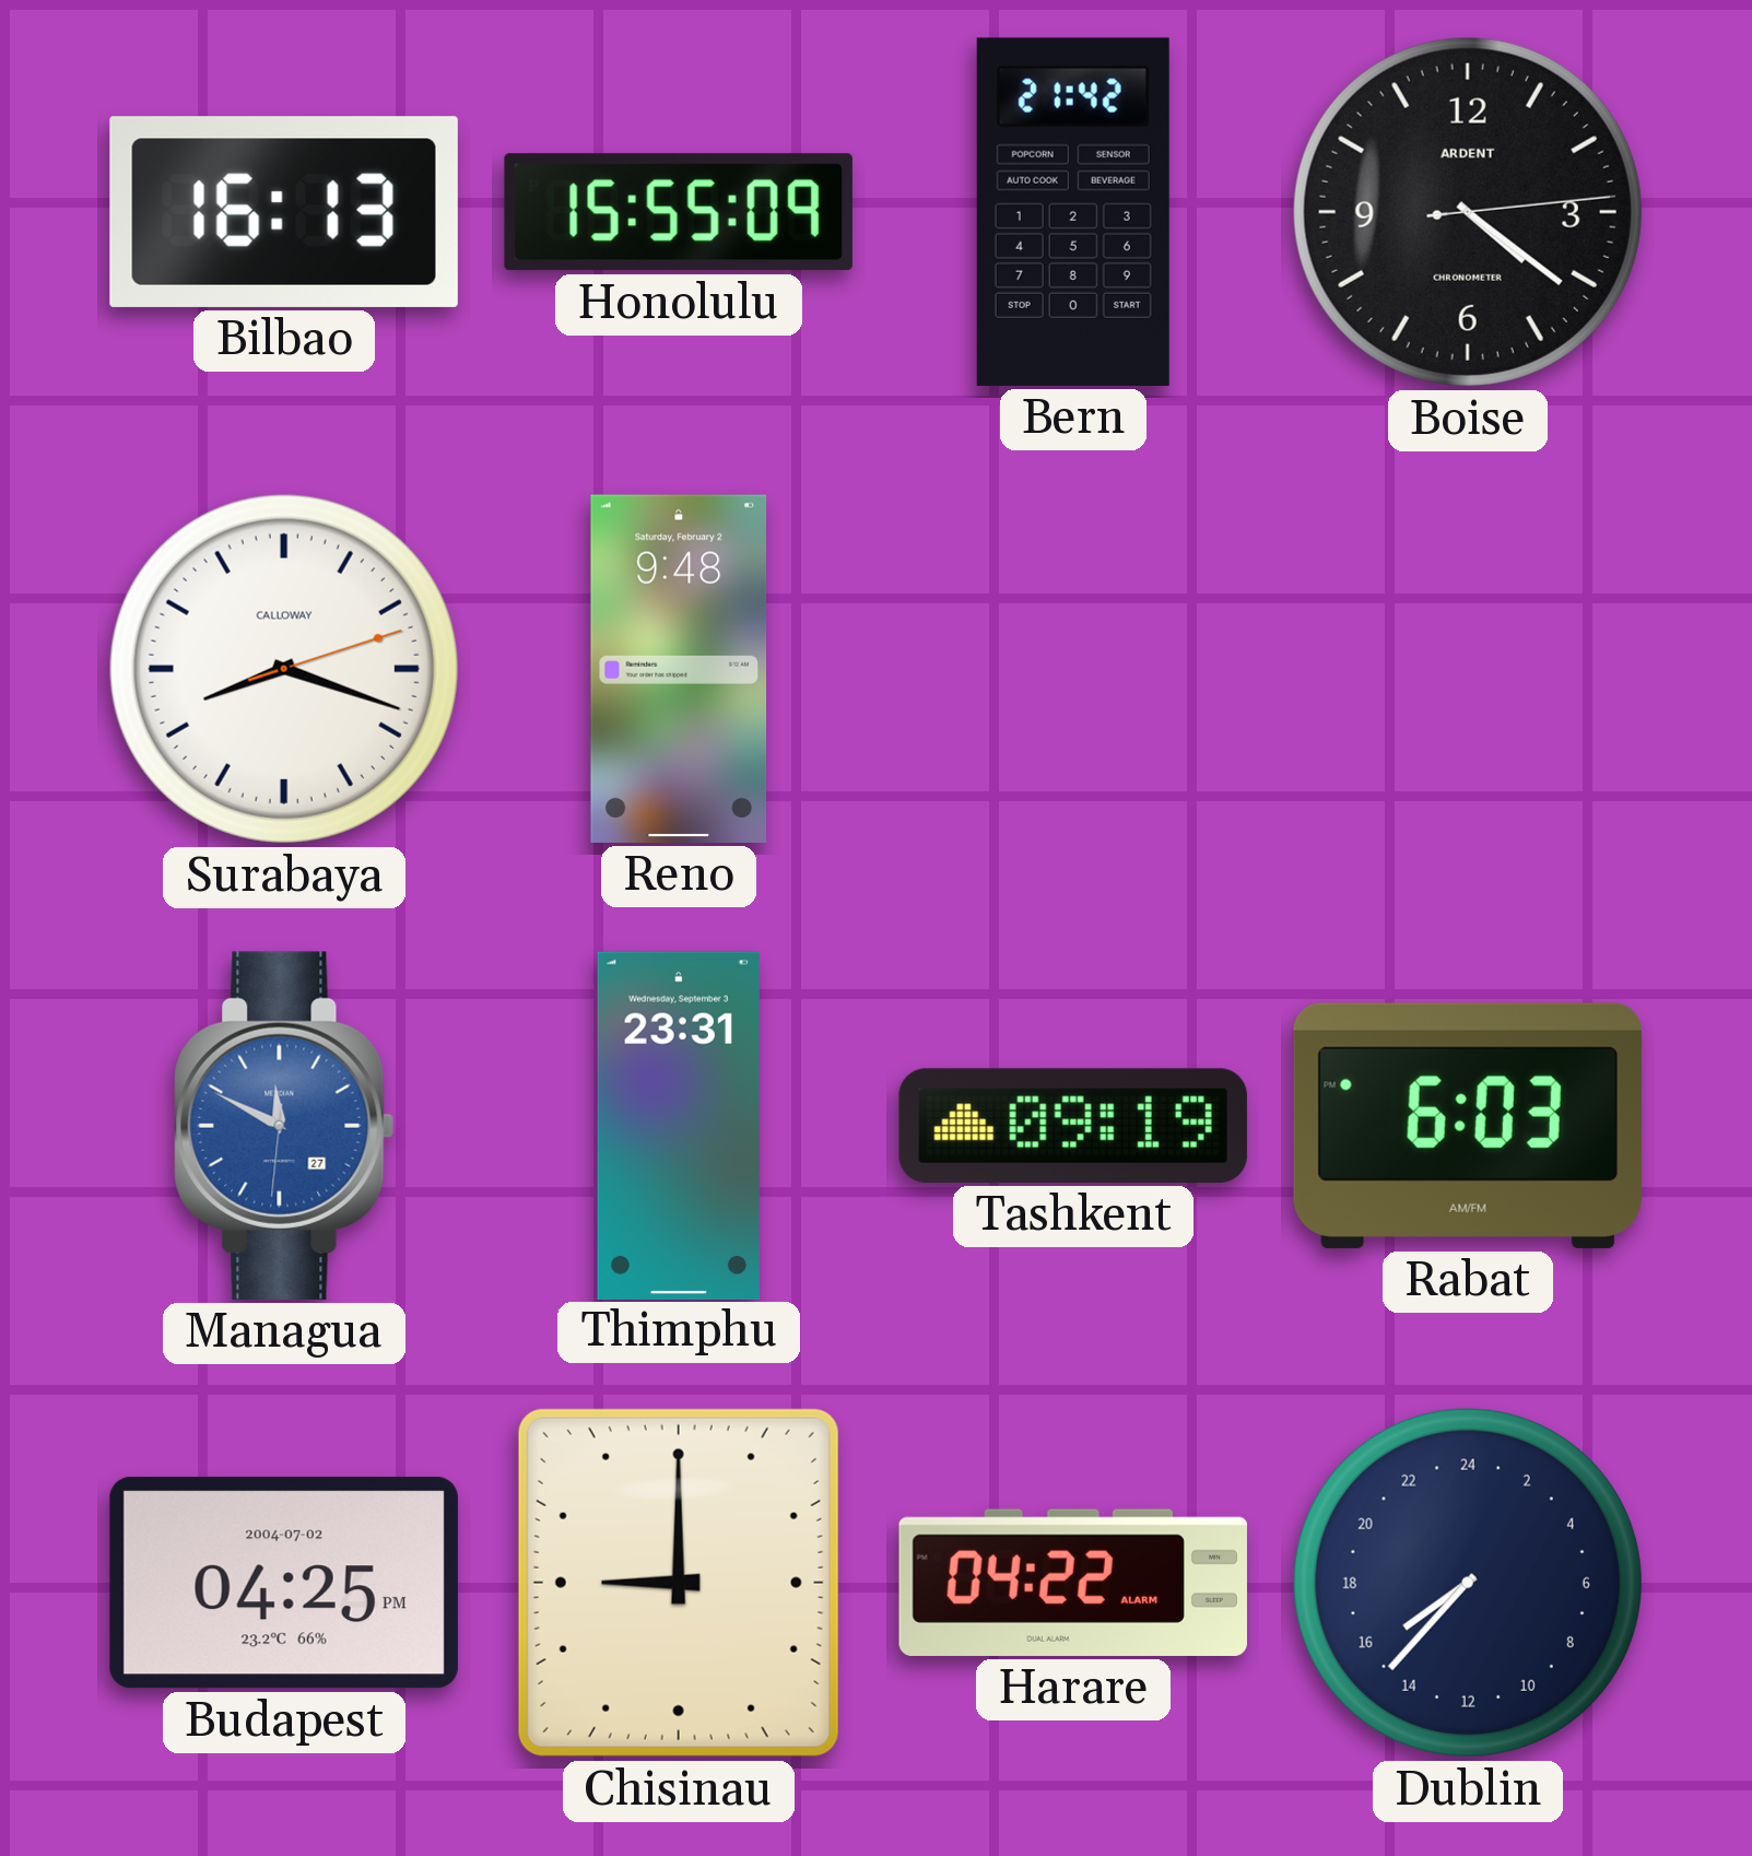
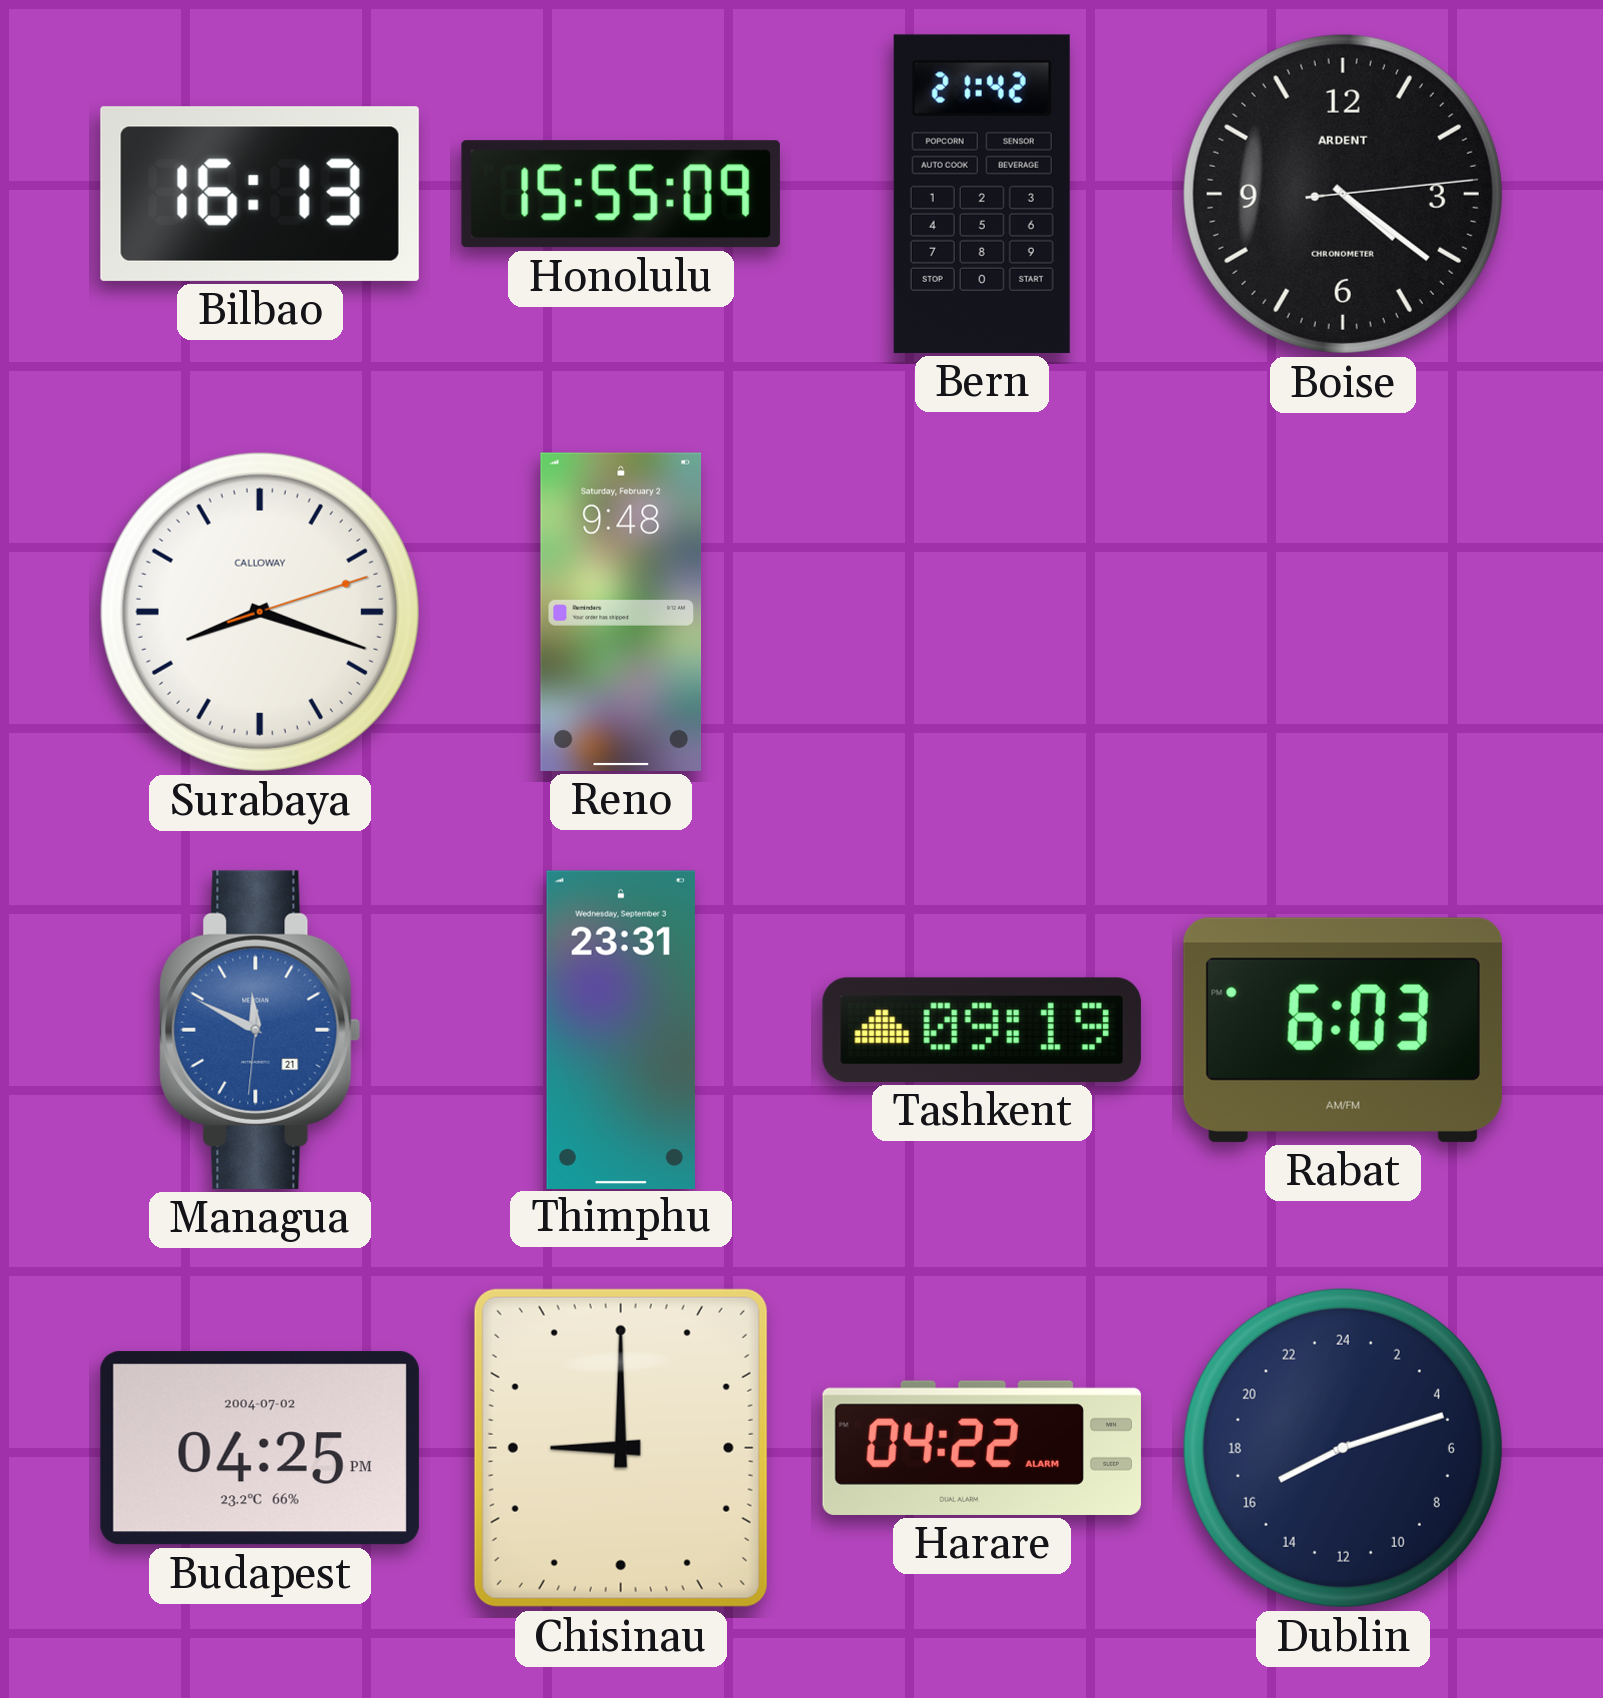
Managua date: 27 -> 21
Dublin: 15:37 -> 16:12
